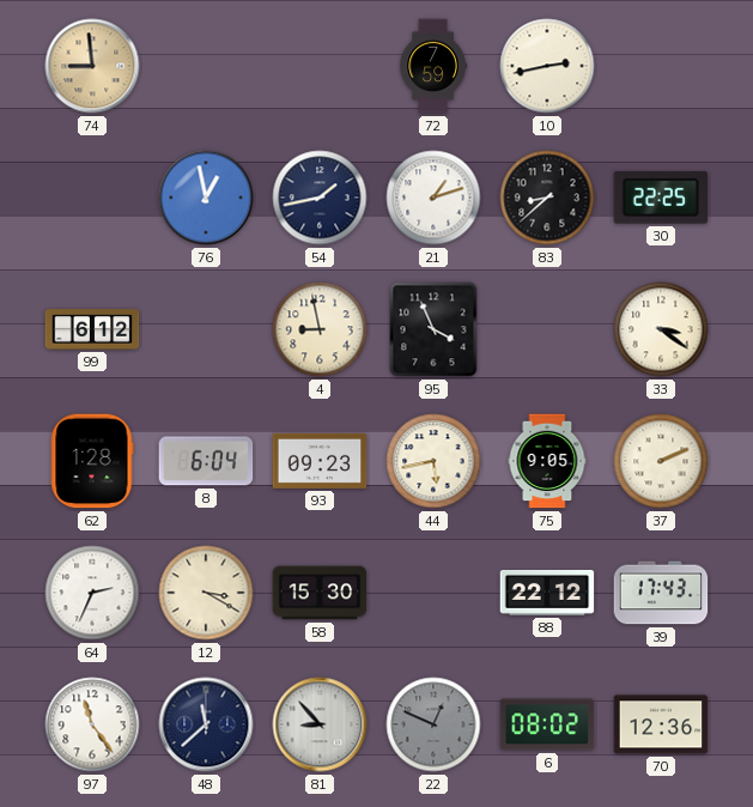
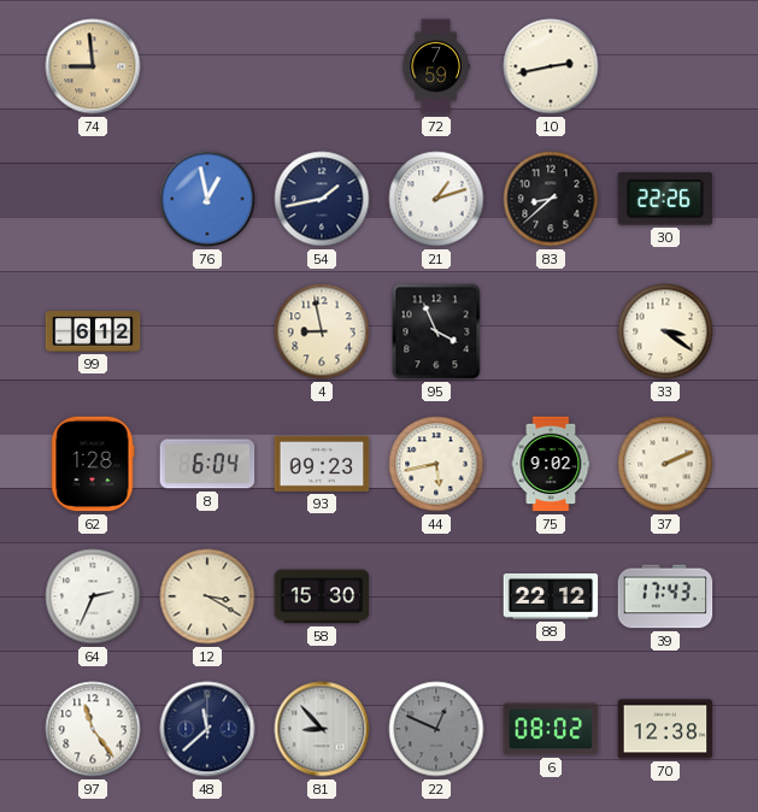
30: 22:25 -> 22:26
75: 9:05 -> 9:02
70: 12:36 -> 12:38
